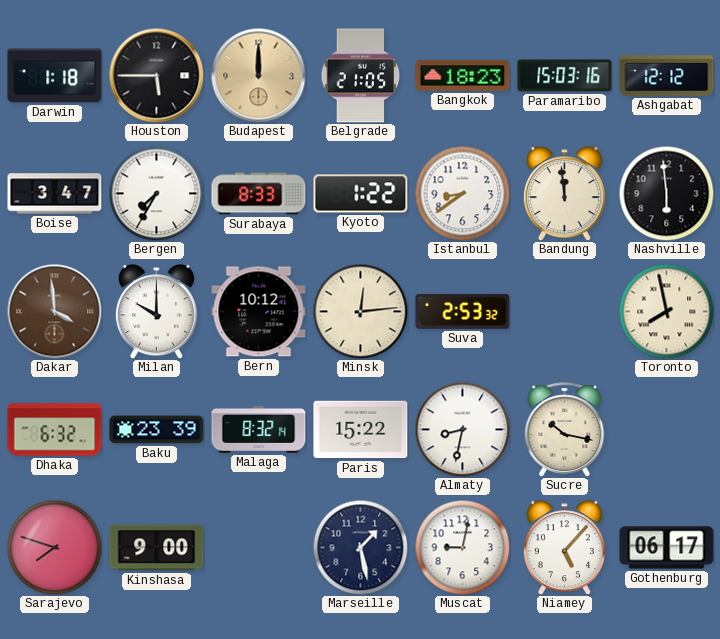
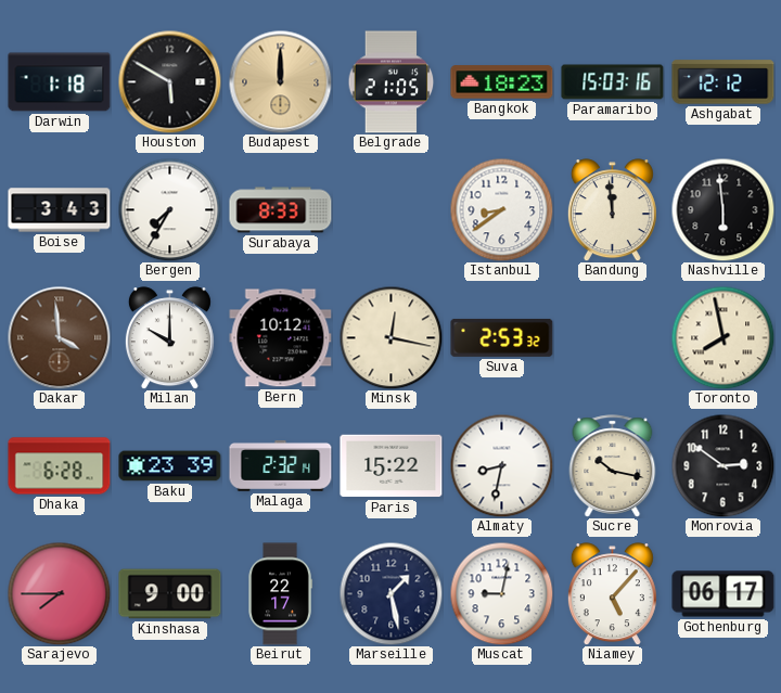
Houston: 5:45 -> 5:50
Boise: 3:47 -> 3:43
Kyoto: 1:22 -> none
Minsk: 12:14 -> 12:17
Dhaka: 6:32 -> 6:28
Malaga: 8:32 -> 2:32
Monrovia: none -> 2:51
Sarajevo: 7:48 -> 7:45
Beirut: none -> 22:17
